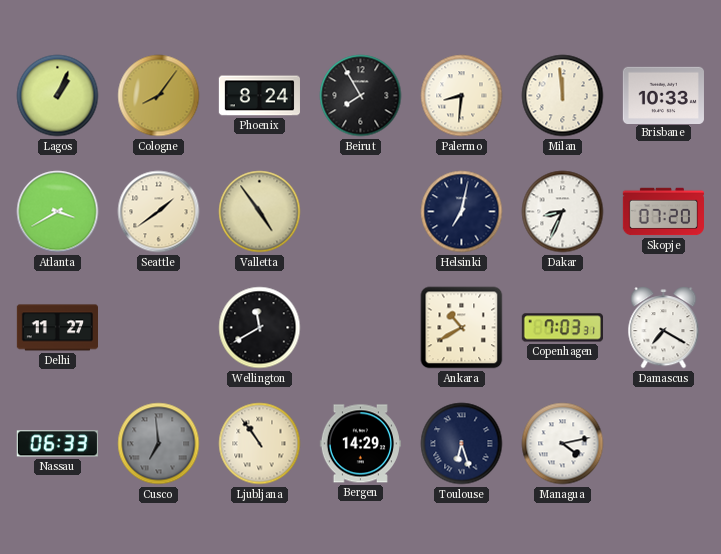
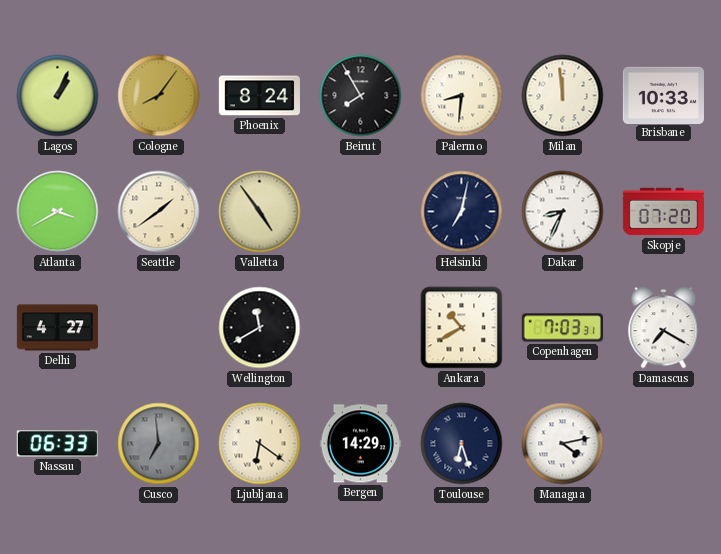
Delhi: 11:27 -> 4:27
Ljubljana: 10:54 -> 6:21
